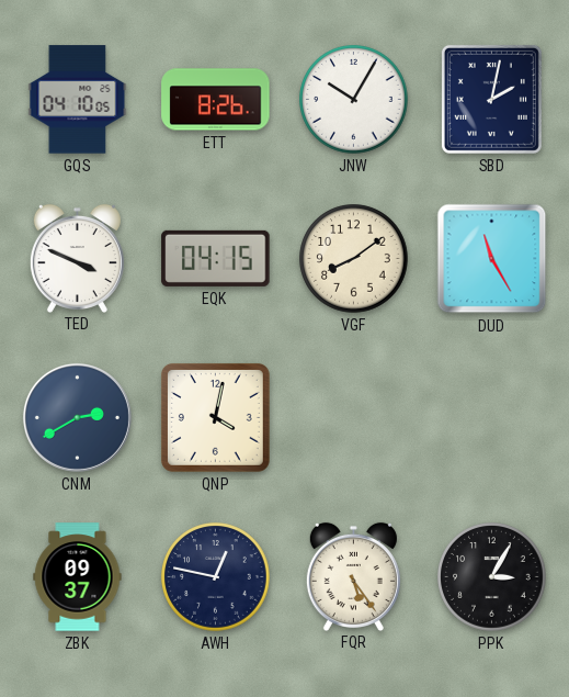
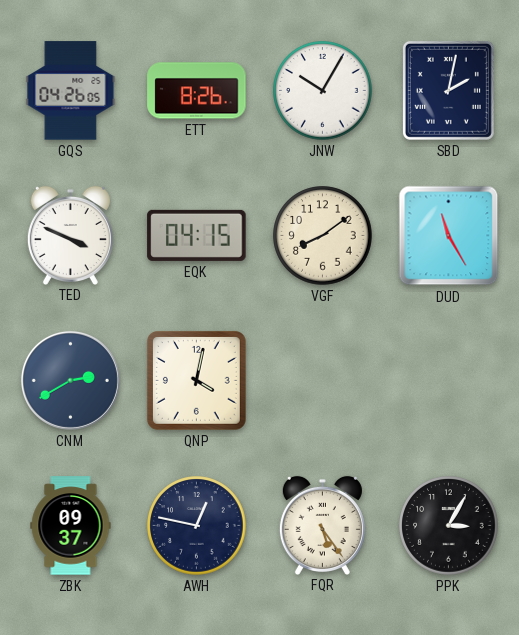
GQS: 04:10 -> 04:26
